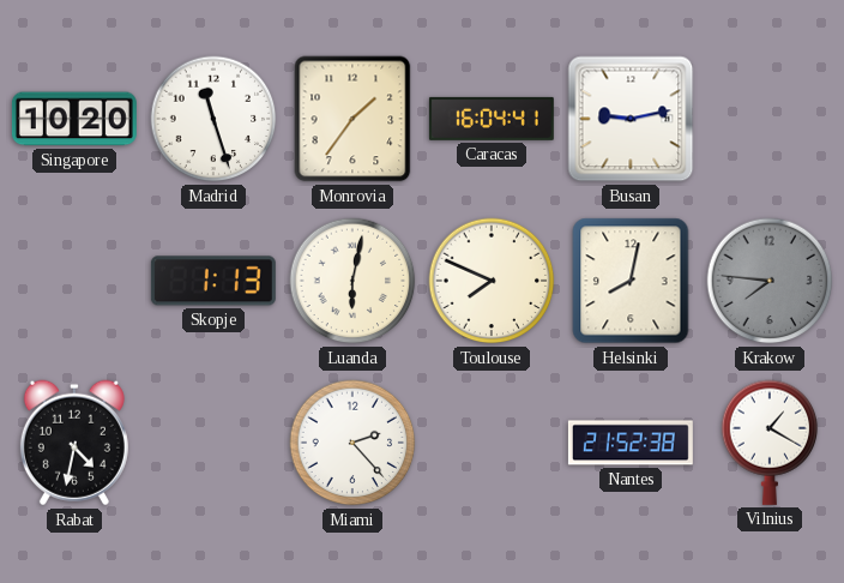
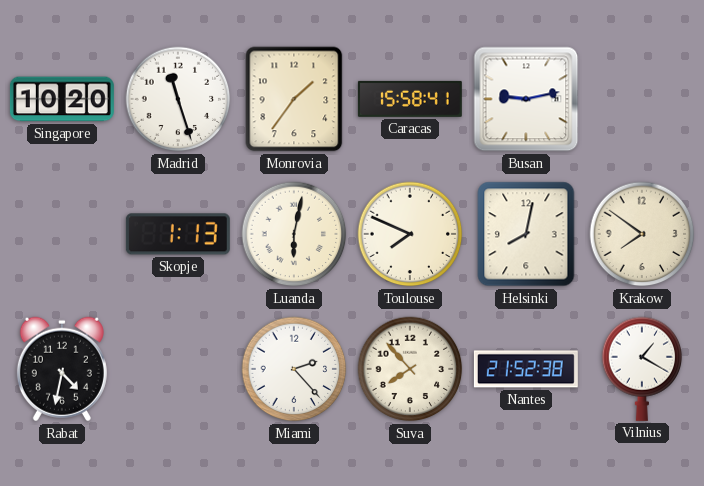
Caracas: 16:04 -> 15:58
Krakow: 7:46 -> 7:51
Krakow dial: grey -> cream
Suva: none -> 7:53
